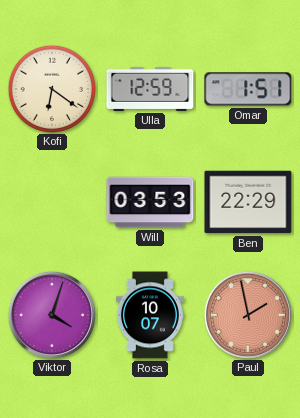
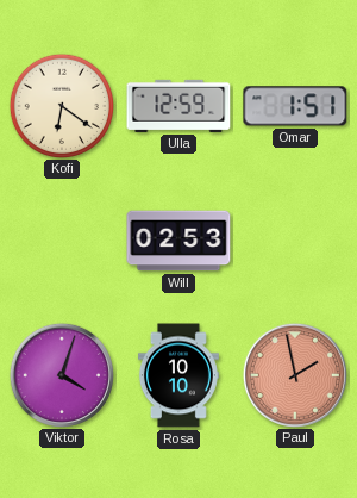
Will: 03:53 -> 02:53
Ben: 22:29 -> none
Rosa: 10:07 -> 10:10
